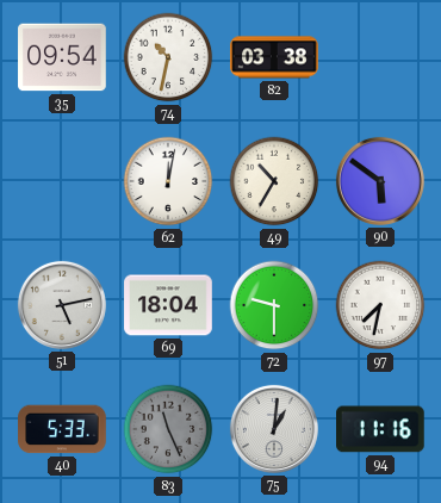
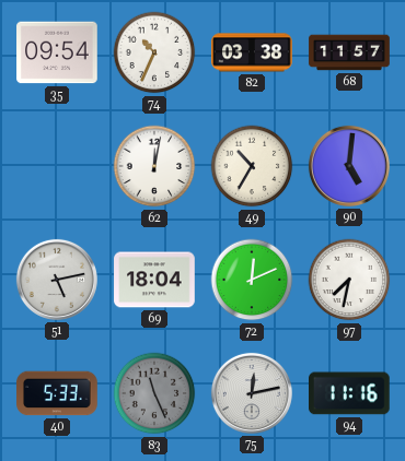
74: 10:32 -> 10:34
68: none -> 11:57
90: 5:51 -> 5:01
72: 9:30 -> 12:11
75: 1:01 -> 12:13
